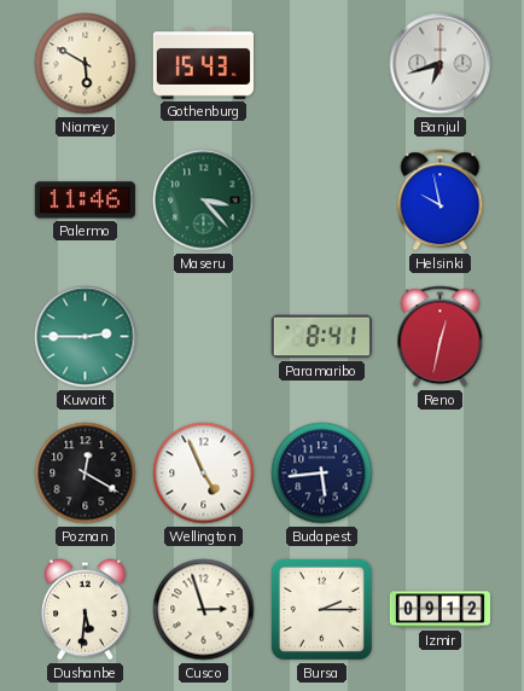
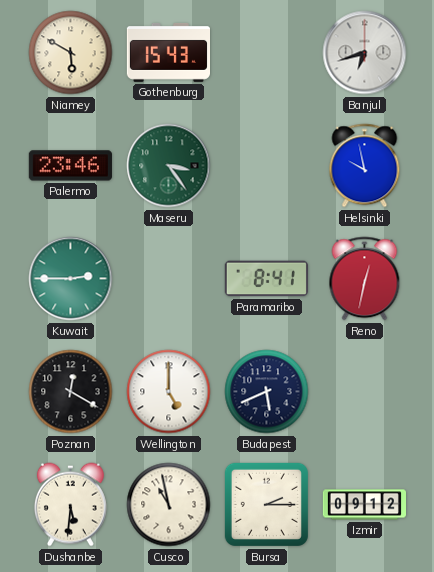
Palermo: 11:46 -> 23:46
Maseru: 3:23 -> 3:24
Wellington: 4:56 -> 5:00
Budapest: 5:44 -> 5:41
Cusco: 2:57 -> 10:58
